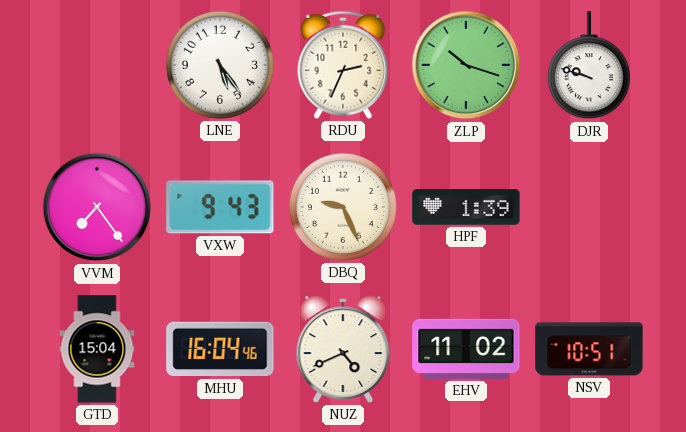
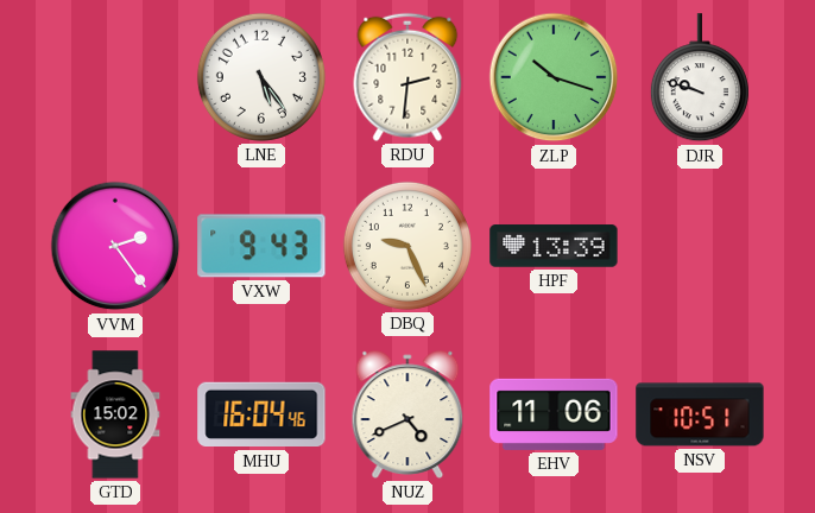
RDU: 2:34 -> 2:31
VVM: 7:24 -> 2:24
HPF: 1:39 -> 13:39
GTD: 15:04 -> 15:02
EHV: 11:02 -> 11:06
